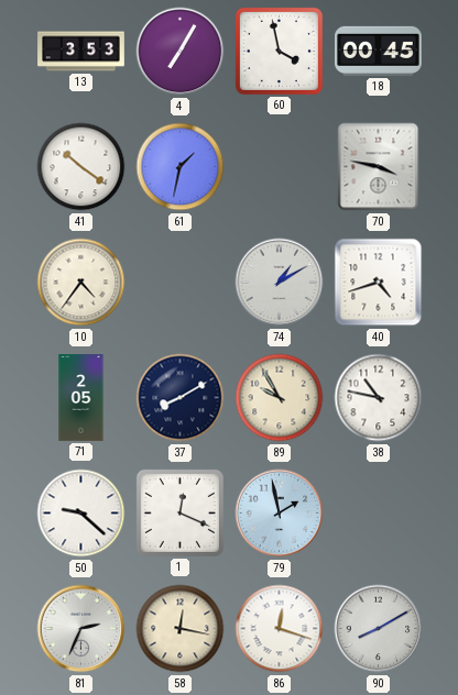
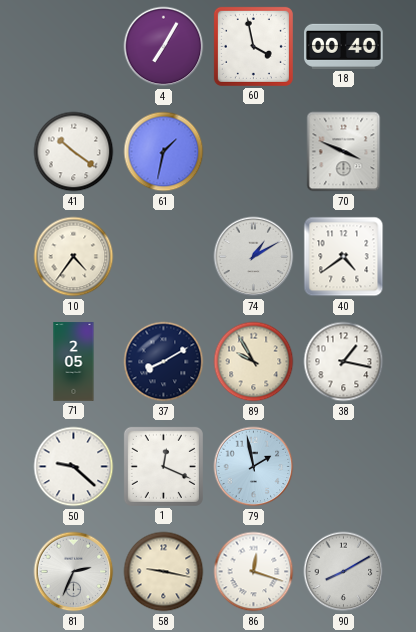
13: 3:53 -> none
18: 00:45 -> 00:40
70: 3:47 -> 3:49
40: 4:42 -> 4:39
38: 10:47 -> 1:17
58: 12:17 -> 9:17
